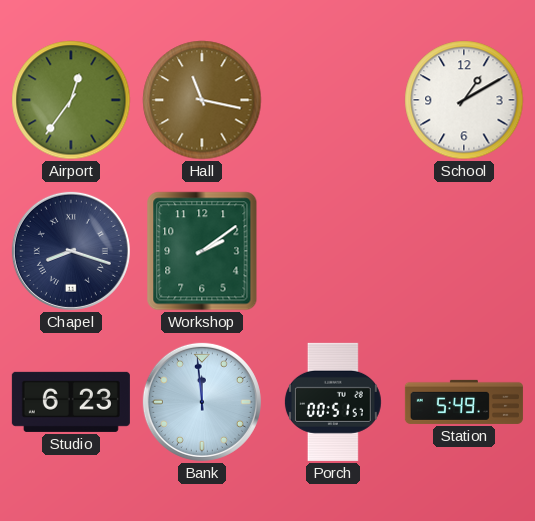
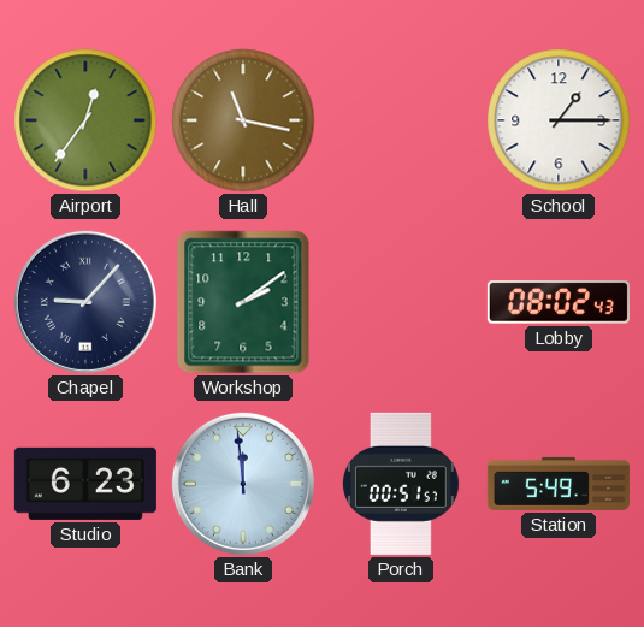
School: 1:10 -> 1:15
Chapel: 8:18 -> 9:07
Lobby: none -> 08:02
